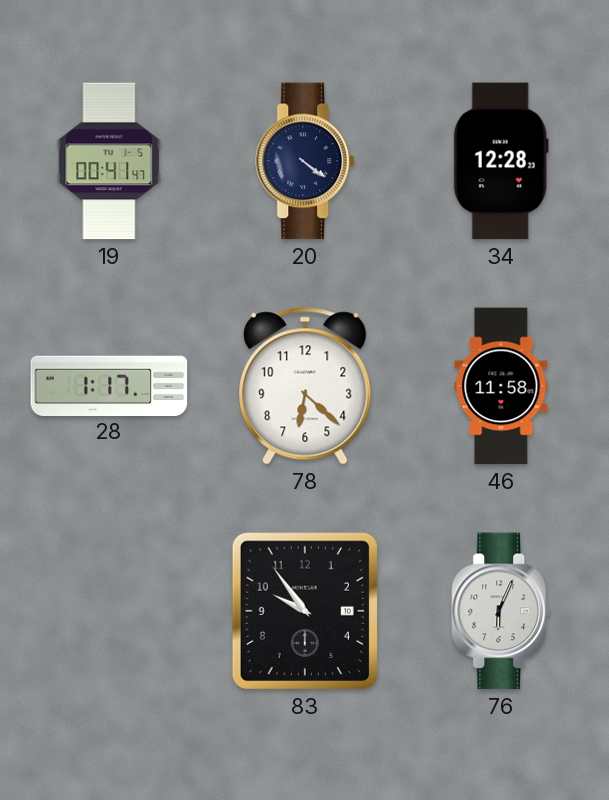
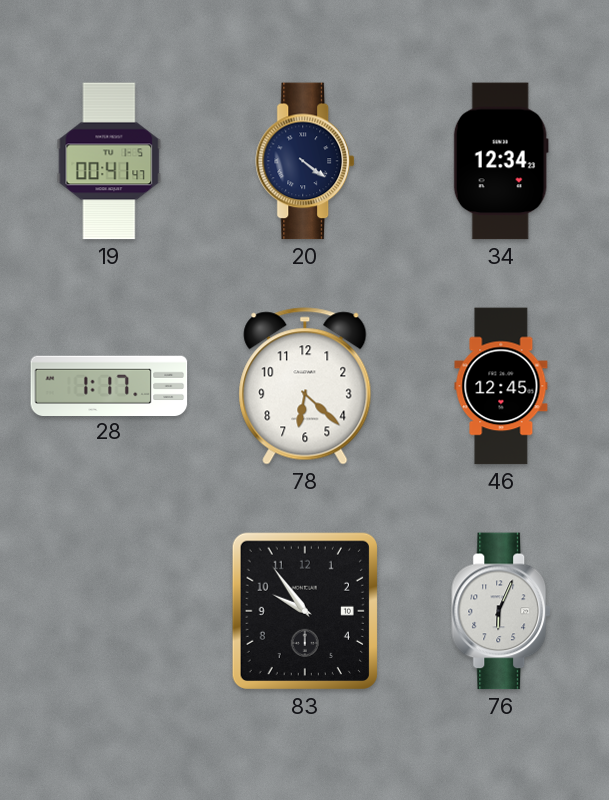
34: 12:28 -> 12:34
46: 11:58 -> 12:45
